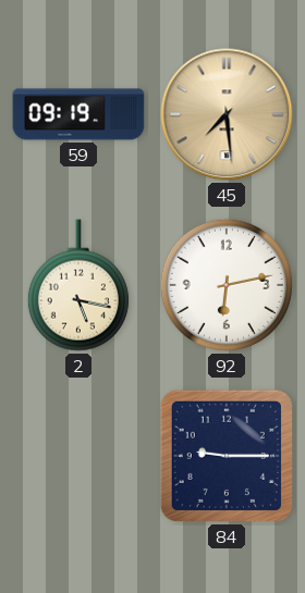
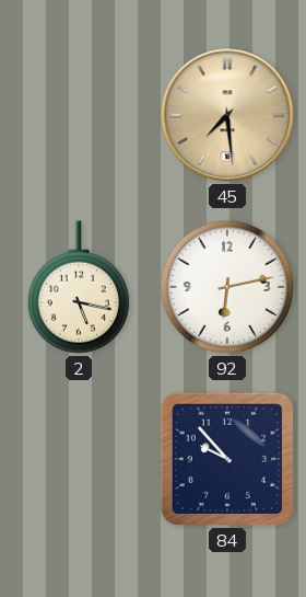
59: 09:19 -> none
84: 9:15 -> 9:53
